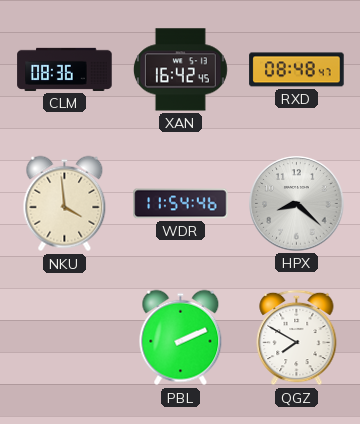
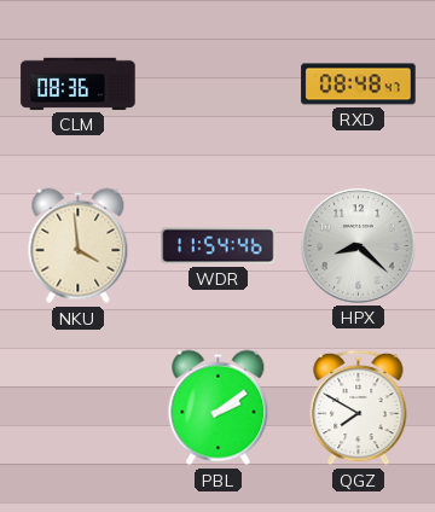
XAN: 16:42 -> none
PBL: 2:11 -> 2:09
